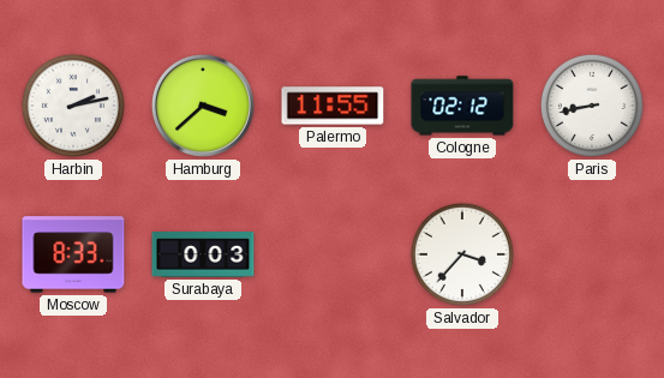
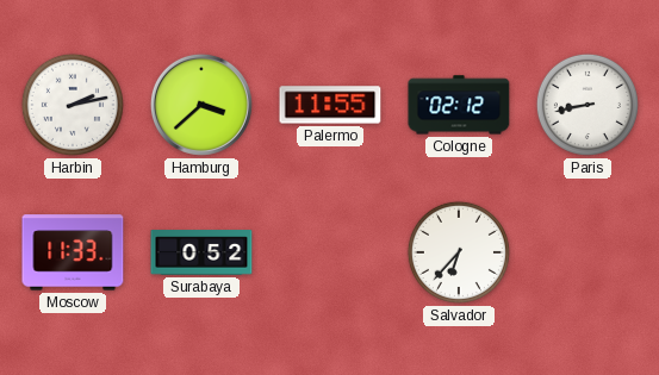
Moscow: 8:33 -> 11:33
Surabaya: 0:03 -> 0:52
Salvador: 3:37 -> 6:37
